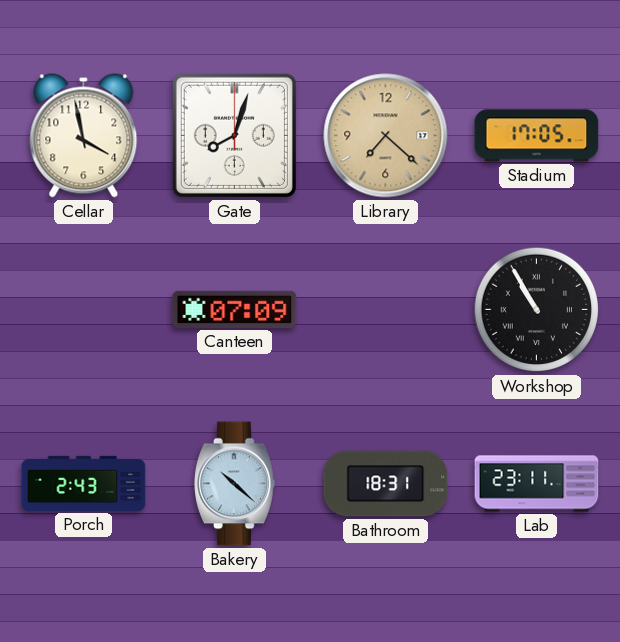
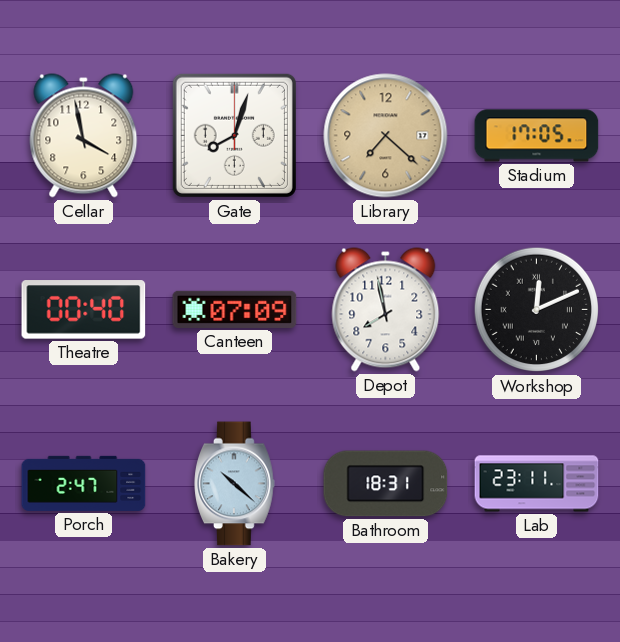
Theatre: none -> 00:40
Depot: none -> 7:58
Workshop: 10:55 -> 12:11
Porch: 2:43 -> 2:47
